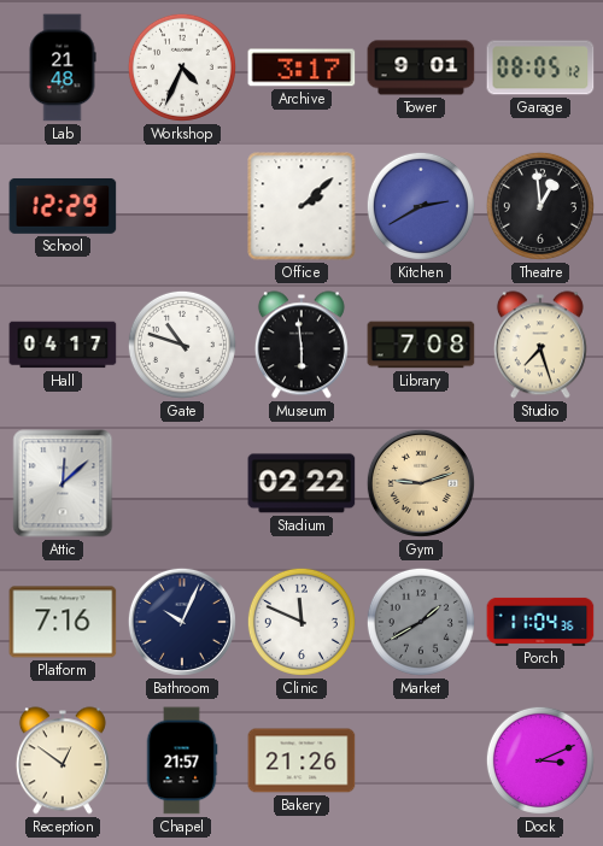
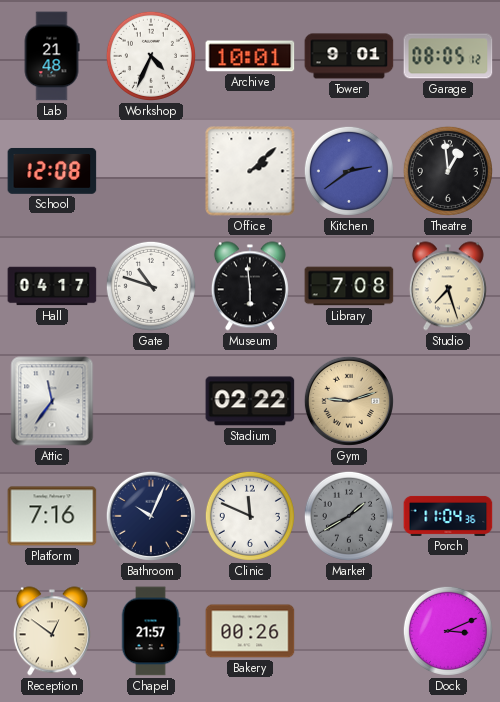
Archive: 3:17 -> 10:01
School: 12:29 -> 12:08
Kitchen: 2:40 -> 2:39
Attic: 12:08 -> 11:36
Bakery: 21:26 -> 00:26
